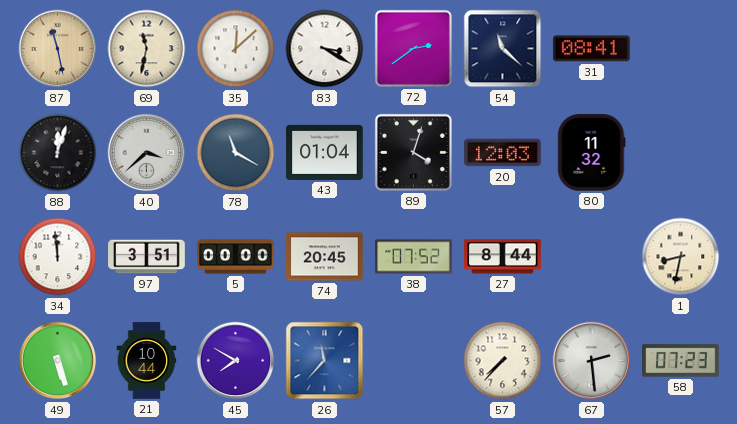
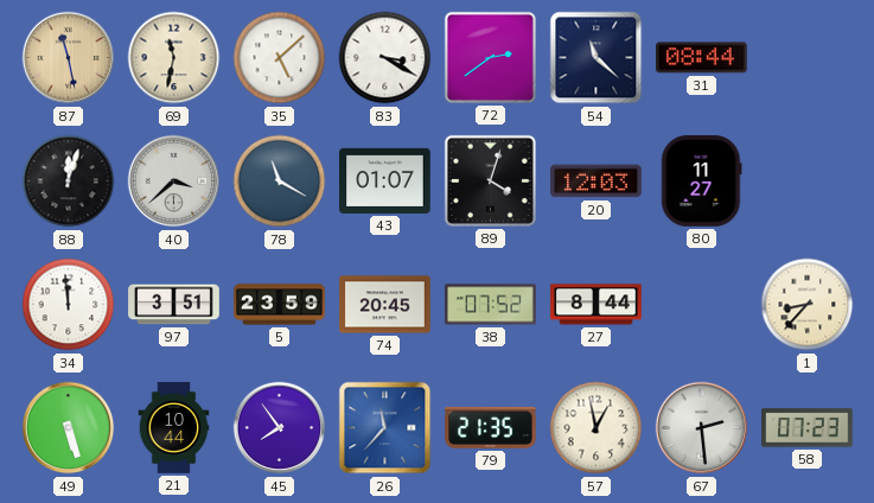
35: 12:08 -> 5:08
31: 08:41 -> 08:44
43: 01:04 -> 01:07
80: 11:32 -> 11:27
5: 00:00 -> 23:59
1: 8:32 -> 8:37
45: 7:50 -> 7:54
79: none -> 21:35
57: 7:37 -> 12:58
